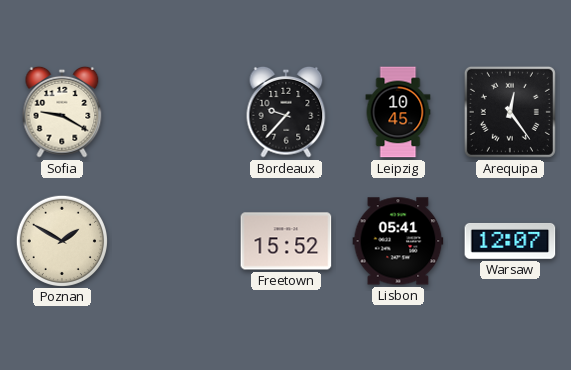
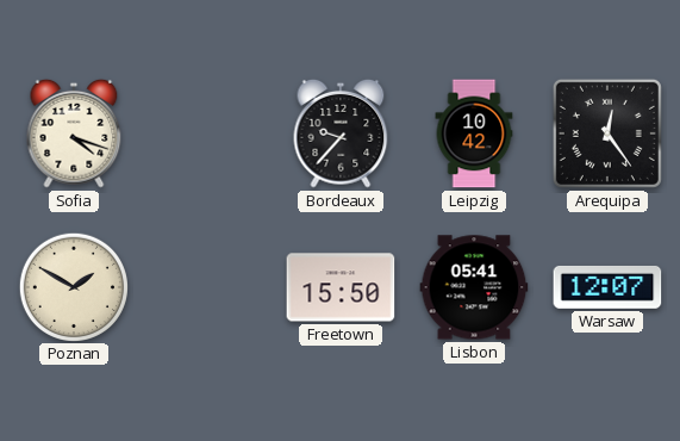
Sofia: 9:20 -> 4:18
Leipzig: 10:45 -> 10:42
Freetown: 15:52 -> 15:50
